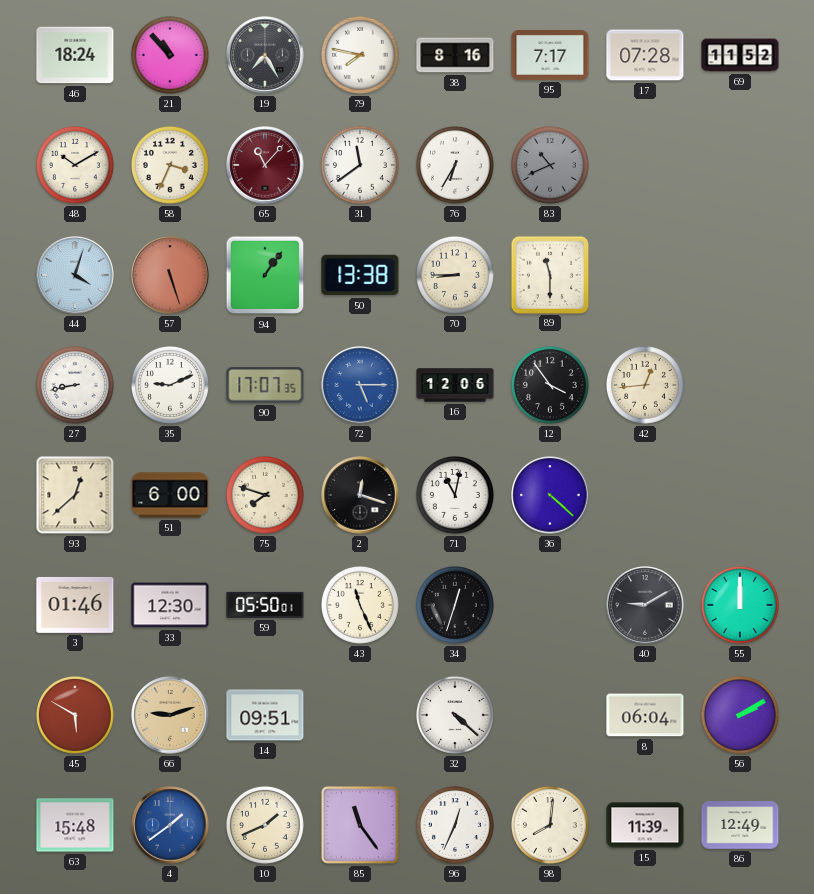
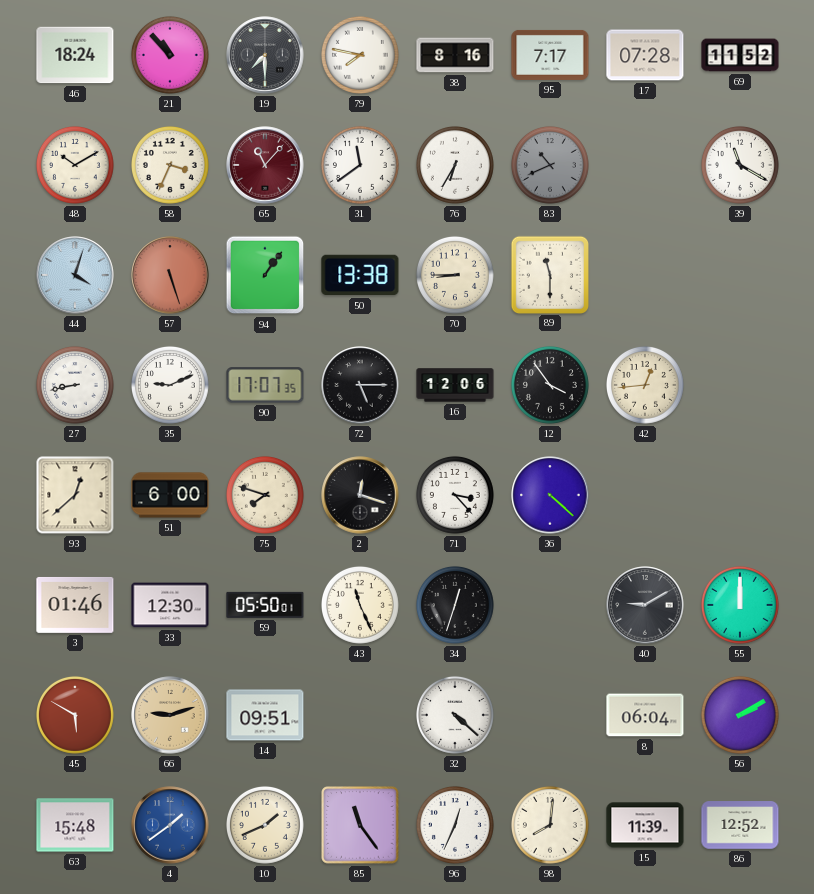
19: 7:25 -> 7:30
39: none -> 11:20
72 dial: blue -> black
71: 11:02 -> 3:23
86: 12:49 -> 12:52
